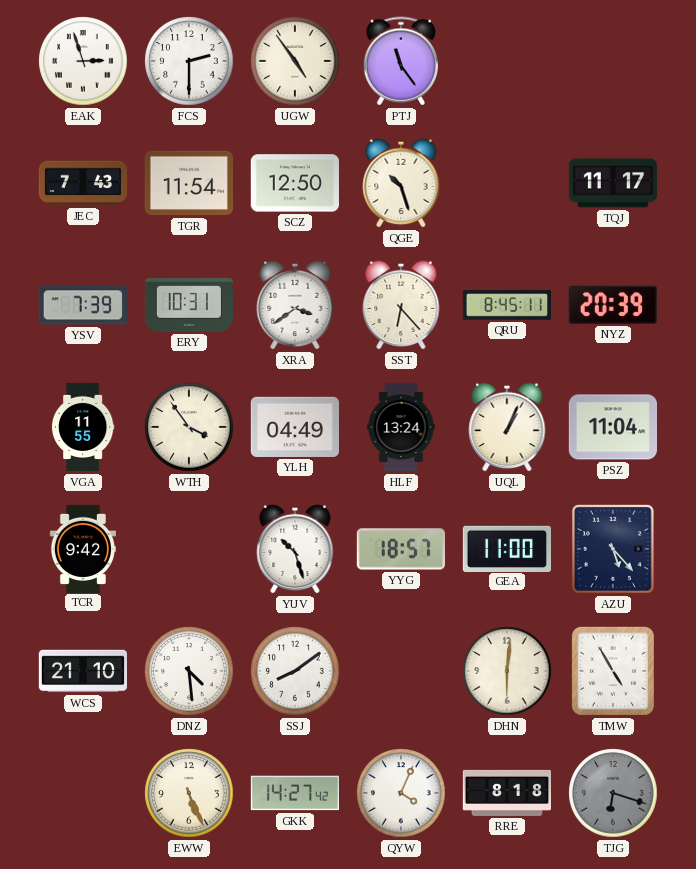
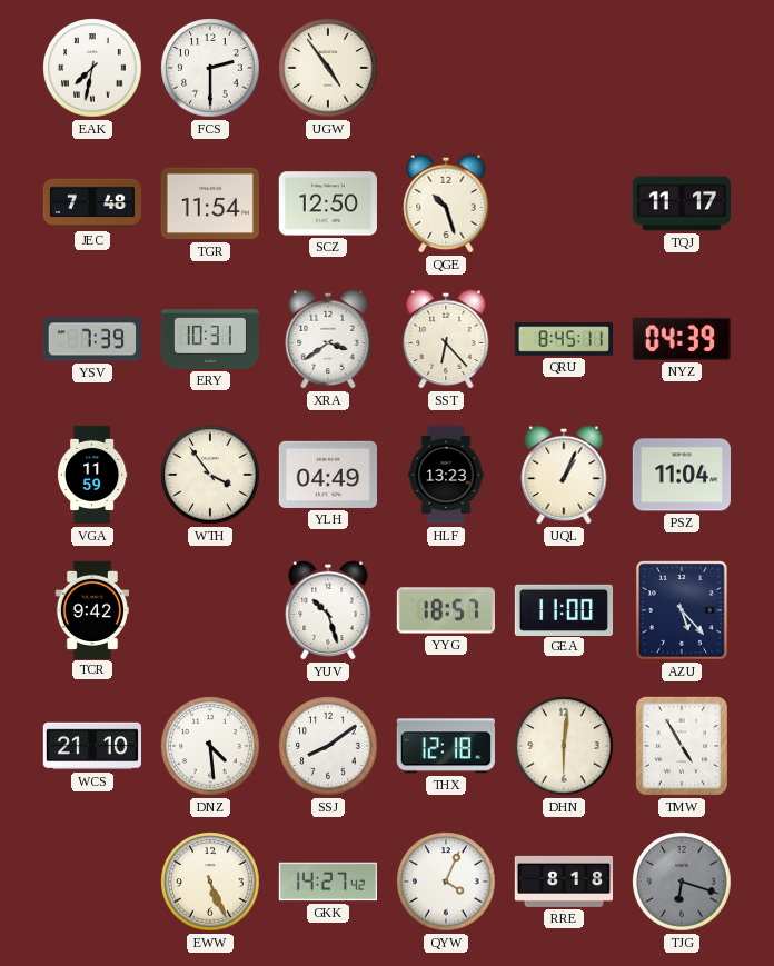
EAK: 2:57 -> 7:32
PTJ: 11:24 -> none
JEC: 7:43 -> 7:48
NYZ: 20:39 -> 04:39
VGA: 11:55 -> 11:59
HLF: 13:24 -> 13:23
THX: none -> 12:18
